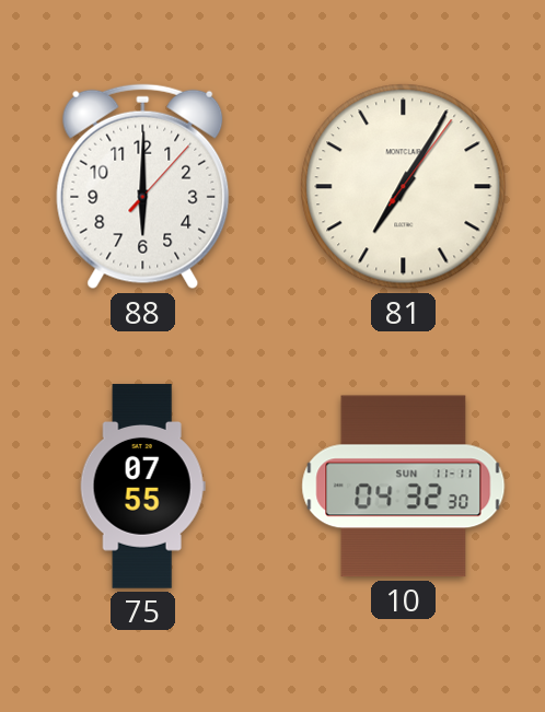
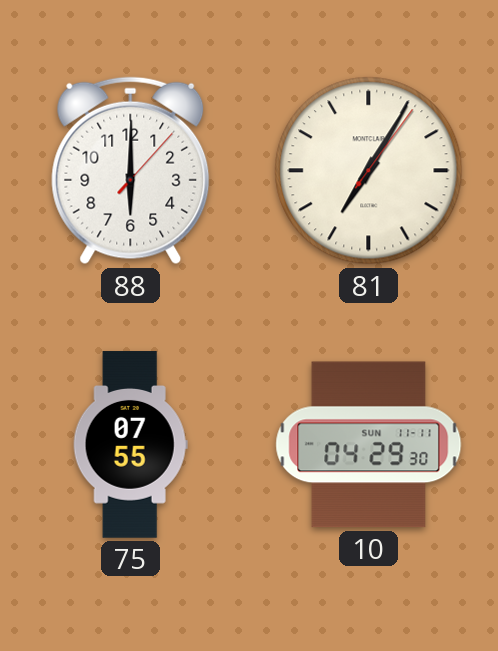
10: 04:32 -> 04:29
